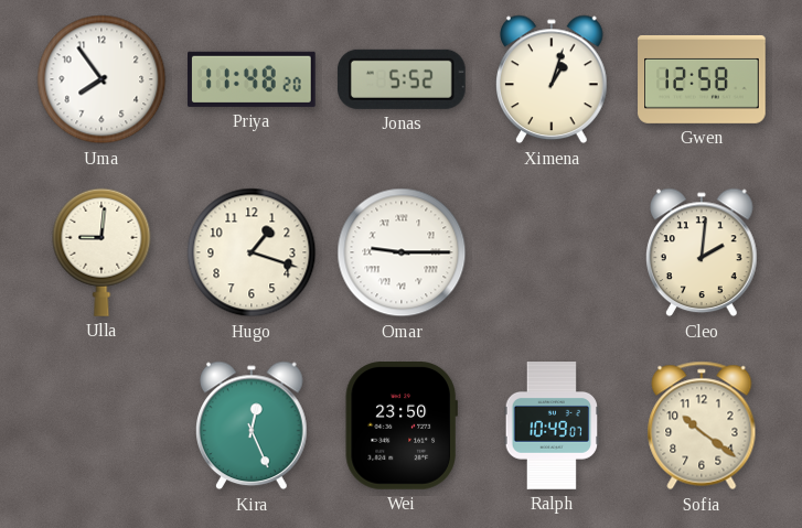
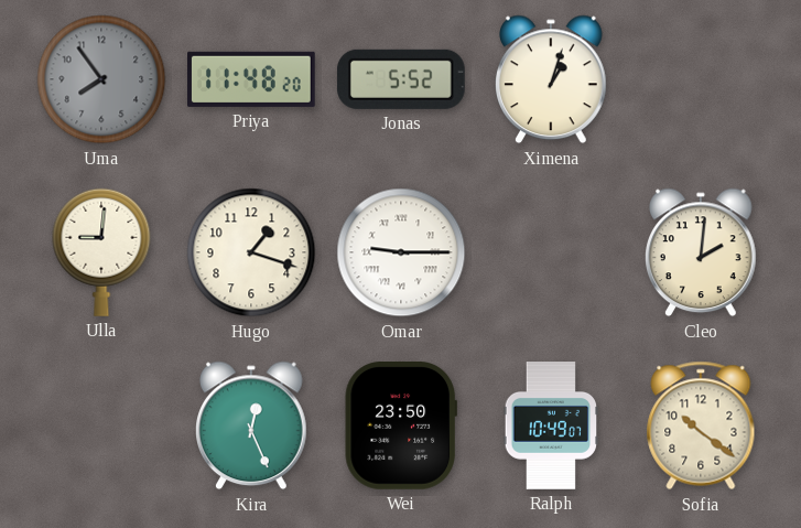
Uma dial: white -> grey
Gwen: 12:58 -> none
